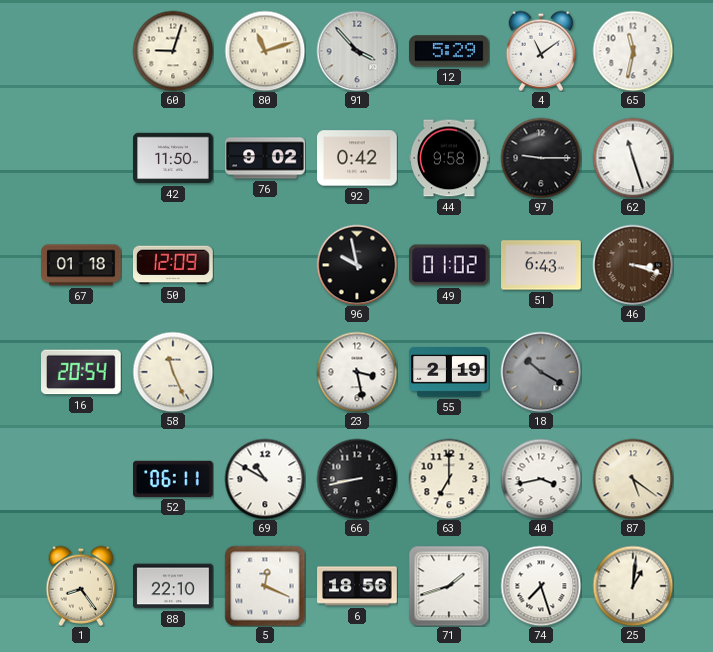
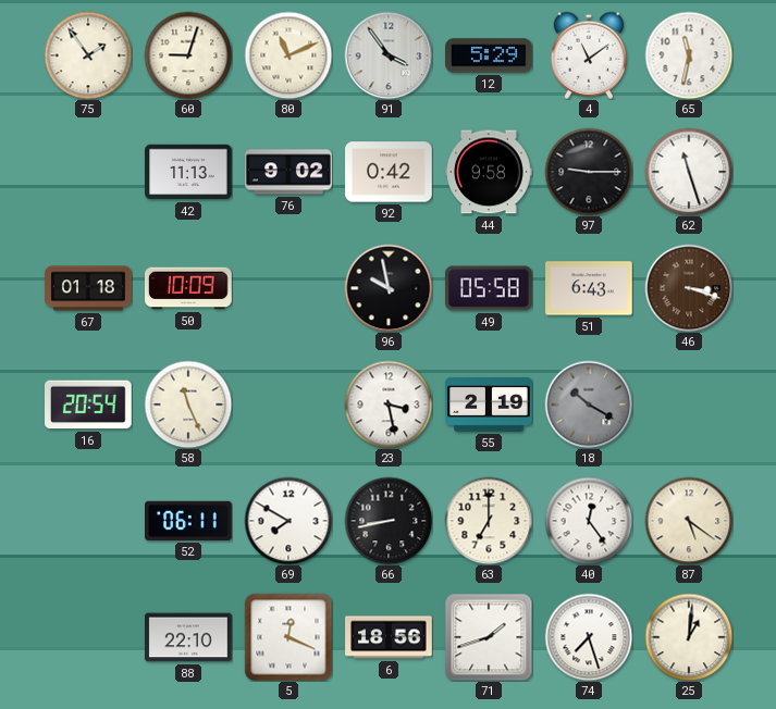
75: none -> 1:54
80: 11:12 -> 11:11
91: 3:53 -> 3:54
42: 11:50 -> 11:13
50: 12:09 -> 10:09
49: 01:02 -> 05:58
69: 10:50 -> 7:50
40: 3:43 -> 12:24
1: 8:24 -> none
